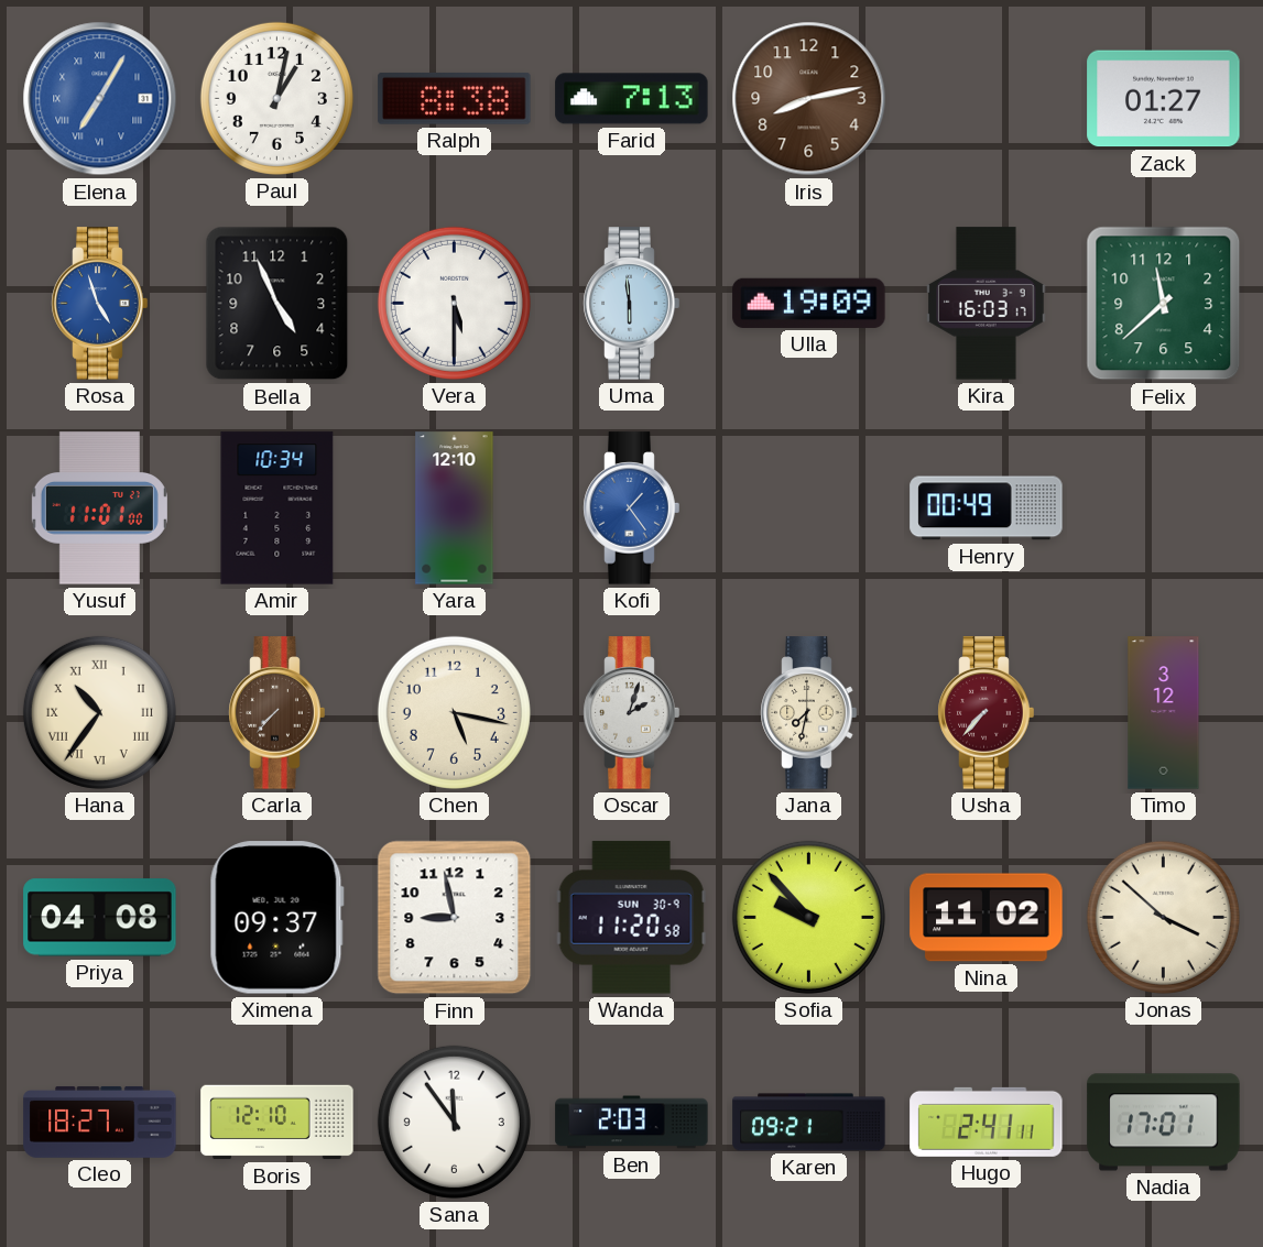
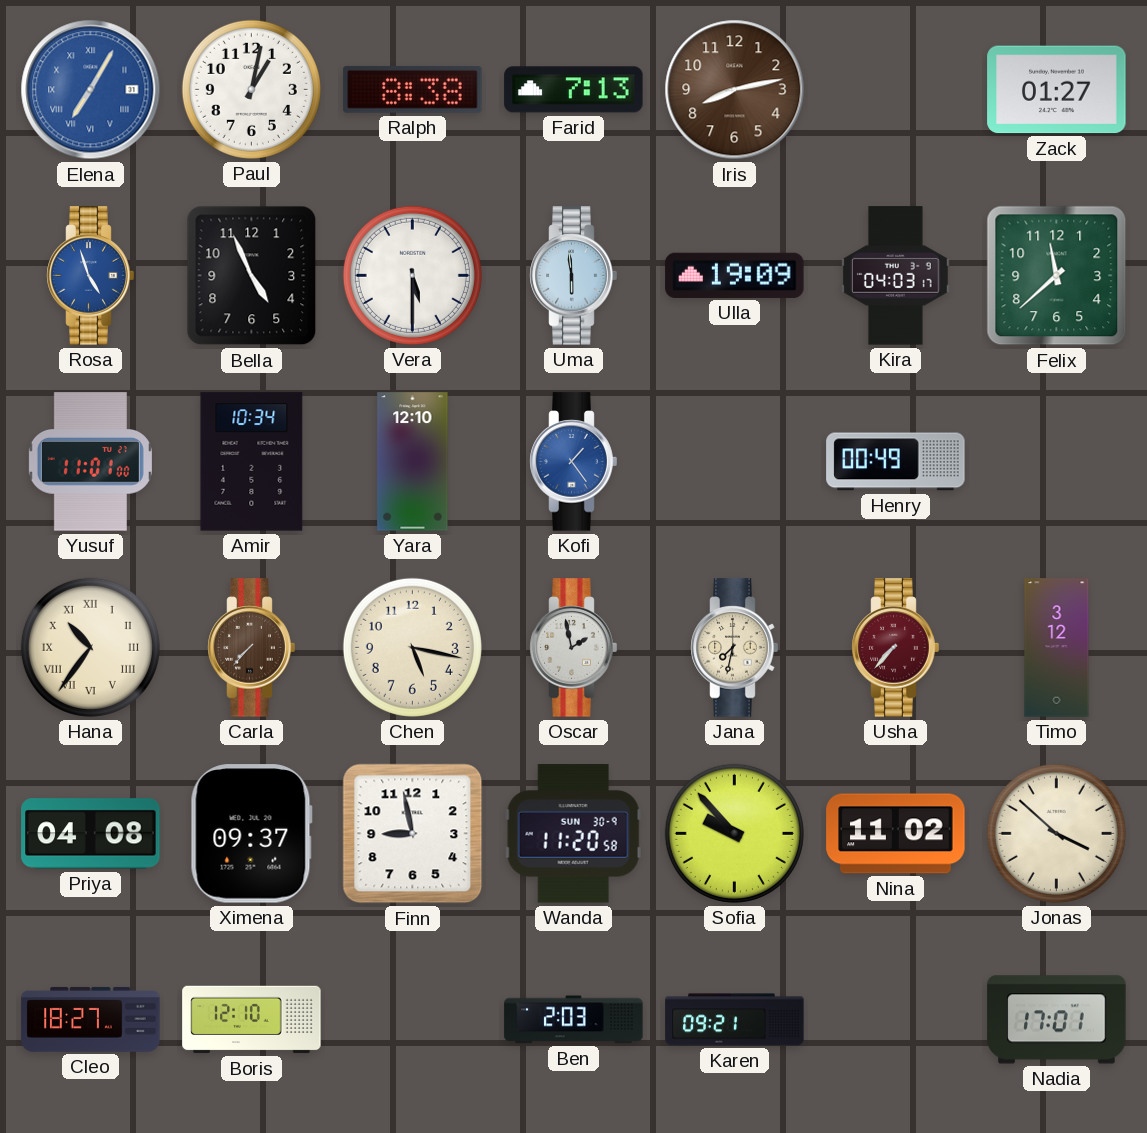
Kira: 16:03 -> 04:03
Oscar: 2:03 -> 1:58
Sana: 11:54 -> none
Hugo: 2:41 -> none
